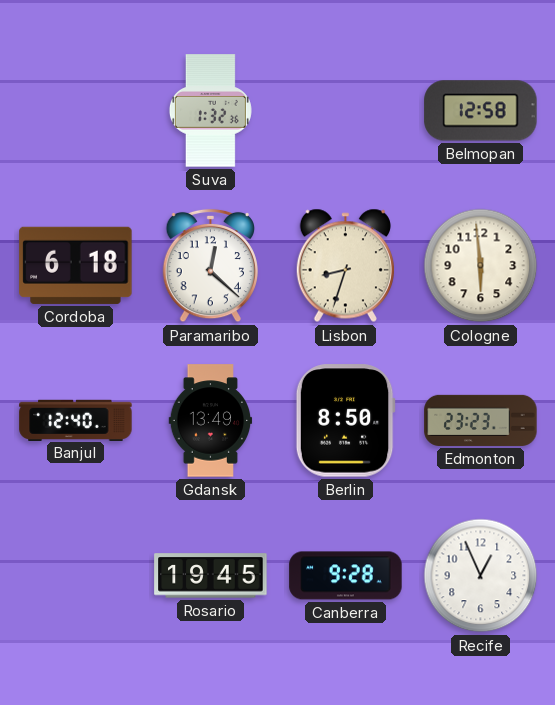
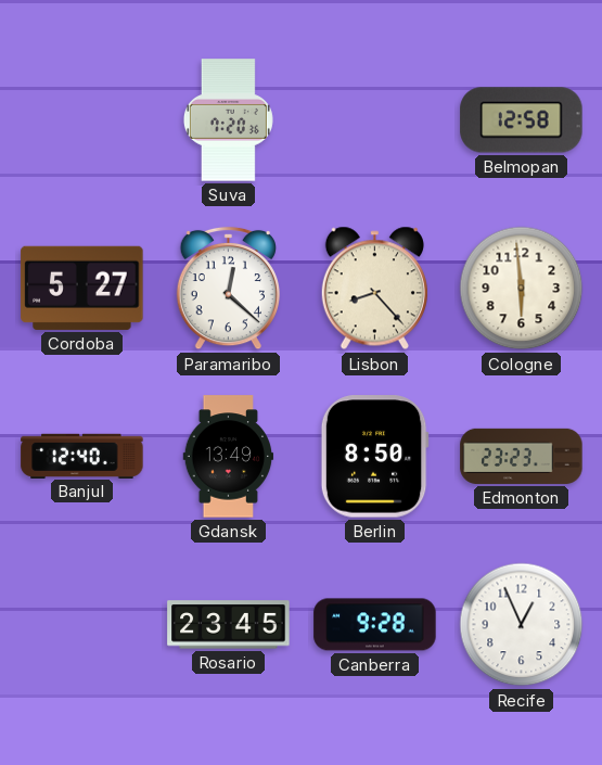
Suva: 1:32 -> 7:20
Cordoba: 6:18 -> 5:27
Lisbon: 8:33 -> 8:23
Rosario: 19:45 -> 23:45
